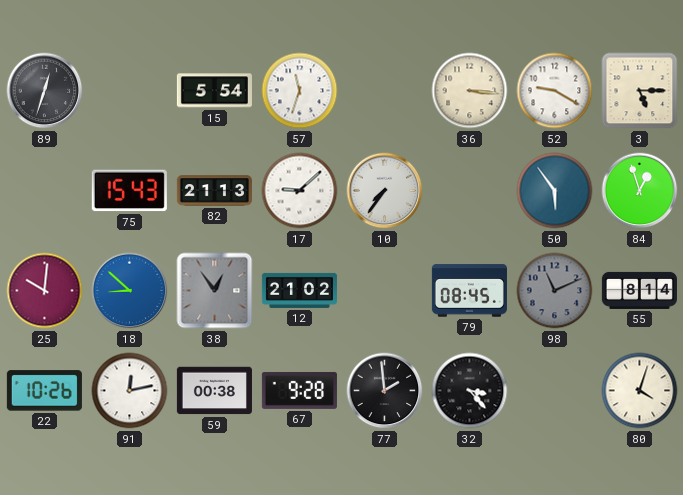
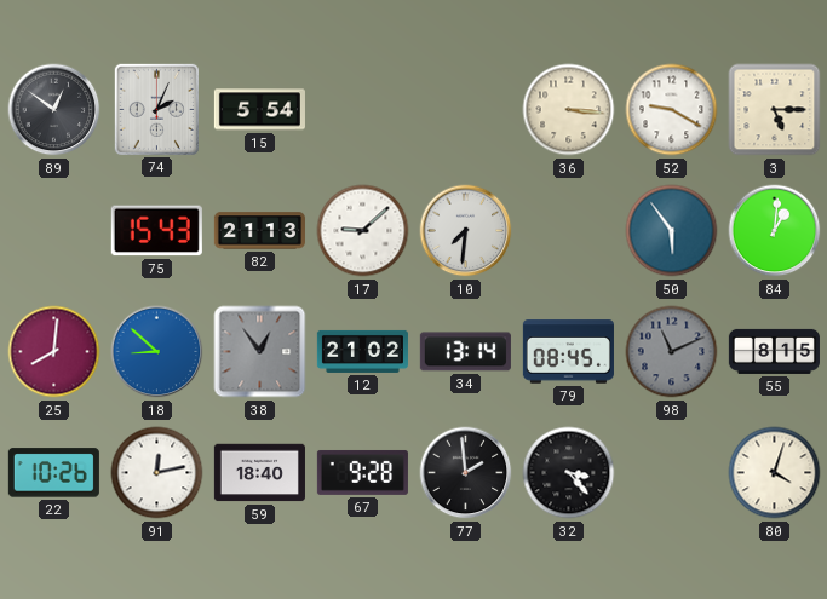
89: 12:33 -> 12:51
74: none -> 2:04
57: 11:33 -> none
10: 7:36 -> 7:31
84: 12:57 -> 1:01
25: 10:01 -> 8:01
34: none -> 13:14
55: 8:14 -> 8:15
59: 00:38 -> 18:40
